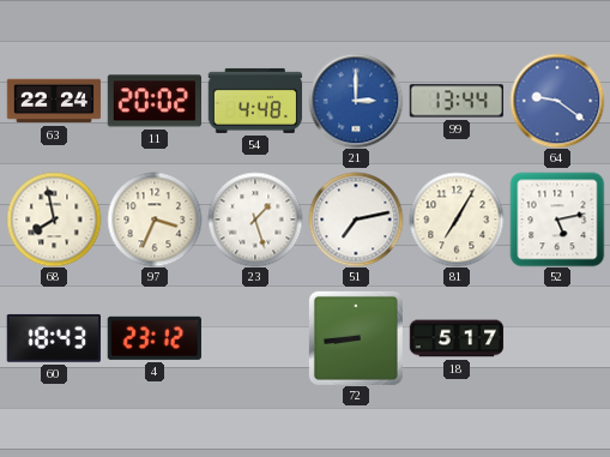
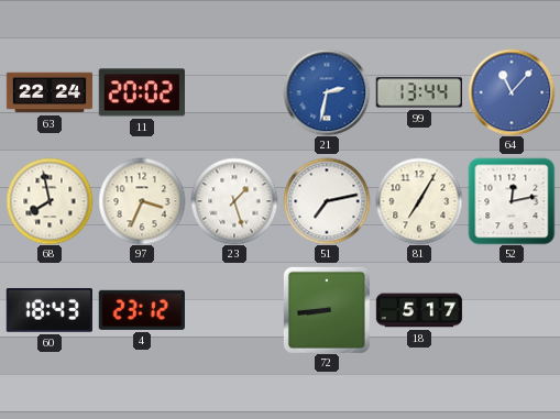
54: 4:48 -> none
21: 3:00 -> 2:32
64: 9:21 -> 11:07
52: 5:13 -> 12:13
